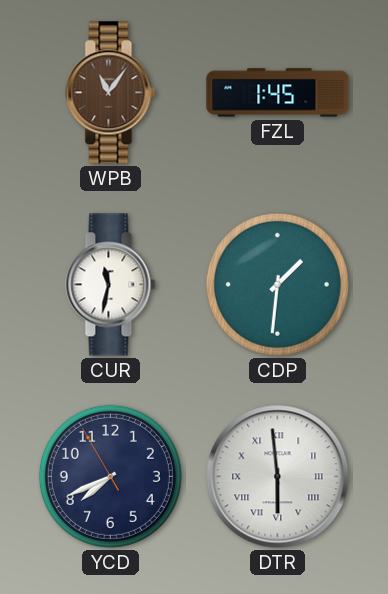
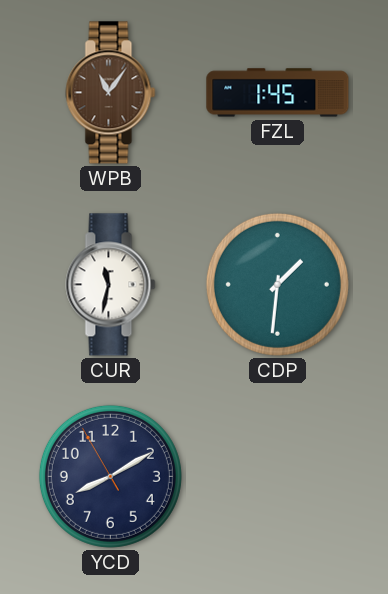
YCD: 7:40 -> 8:09
DTR: 5:59 -> none
